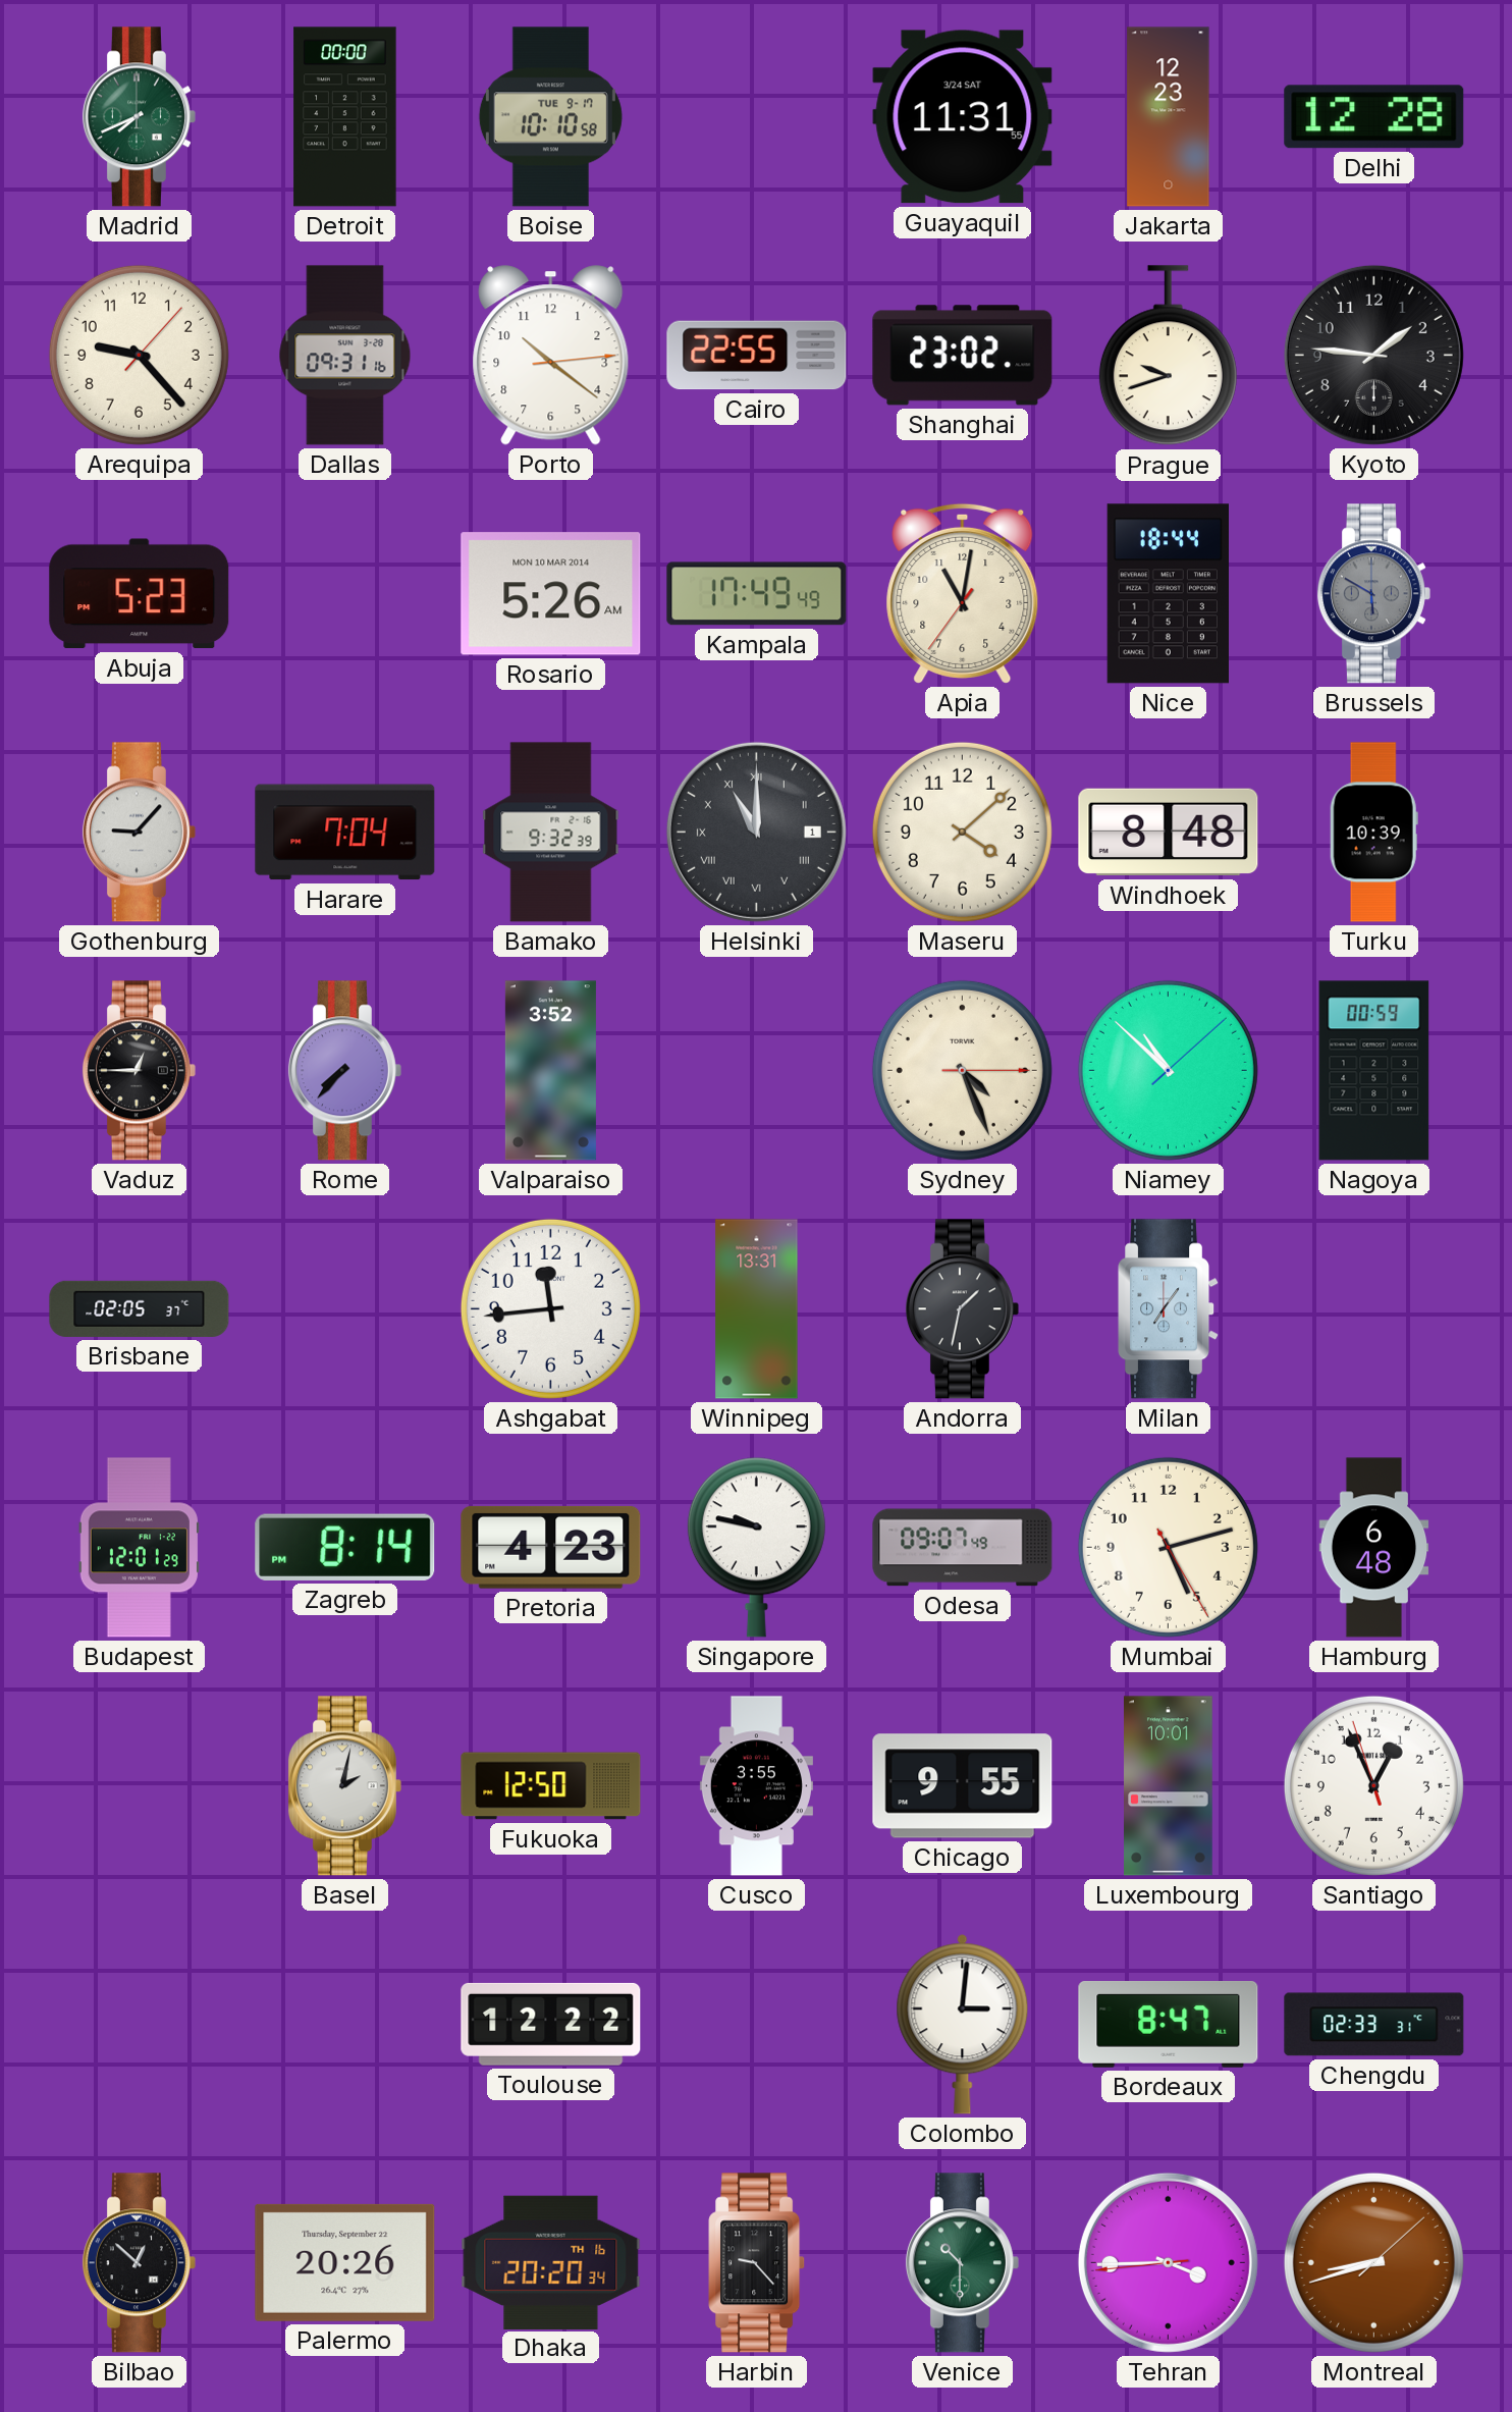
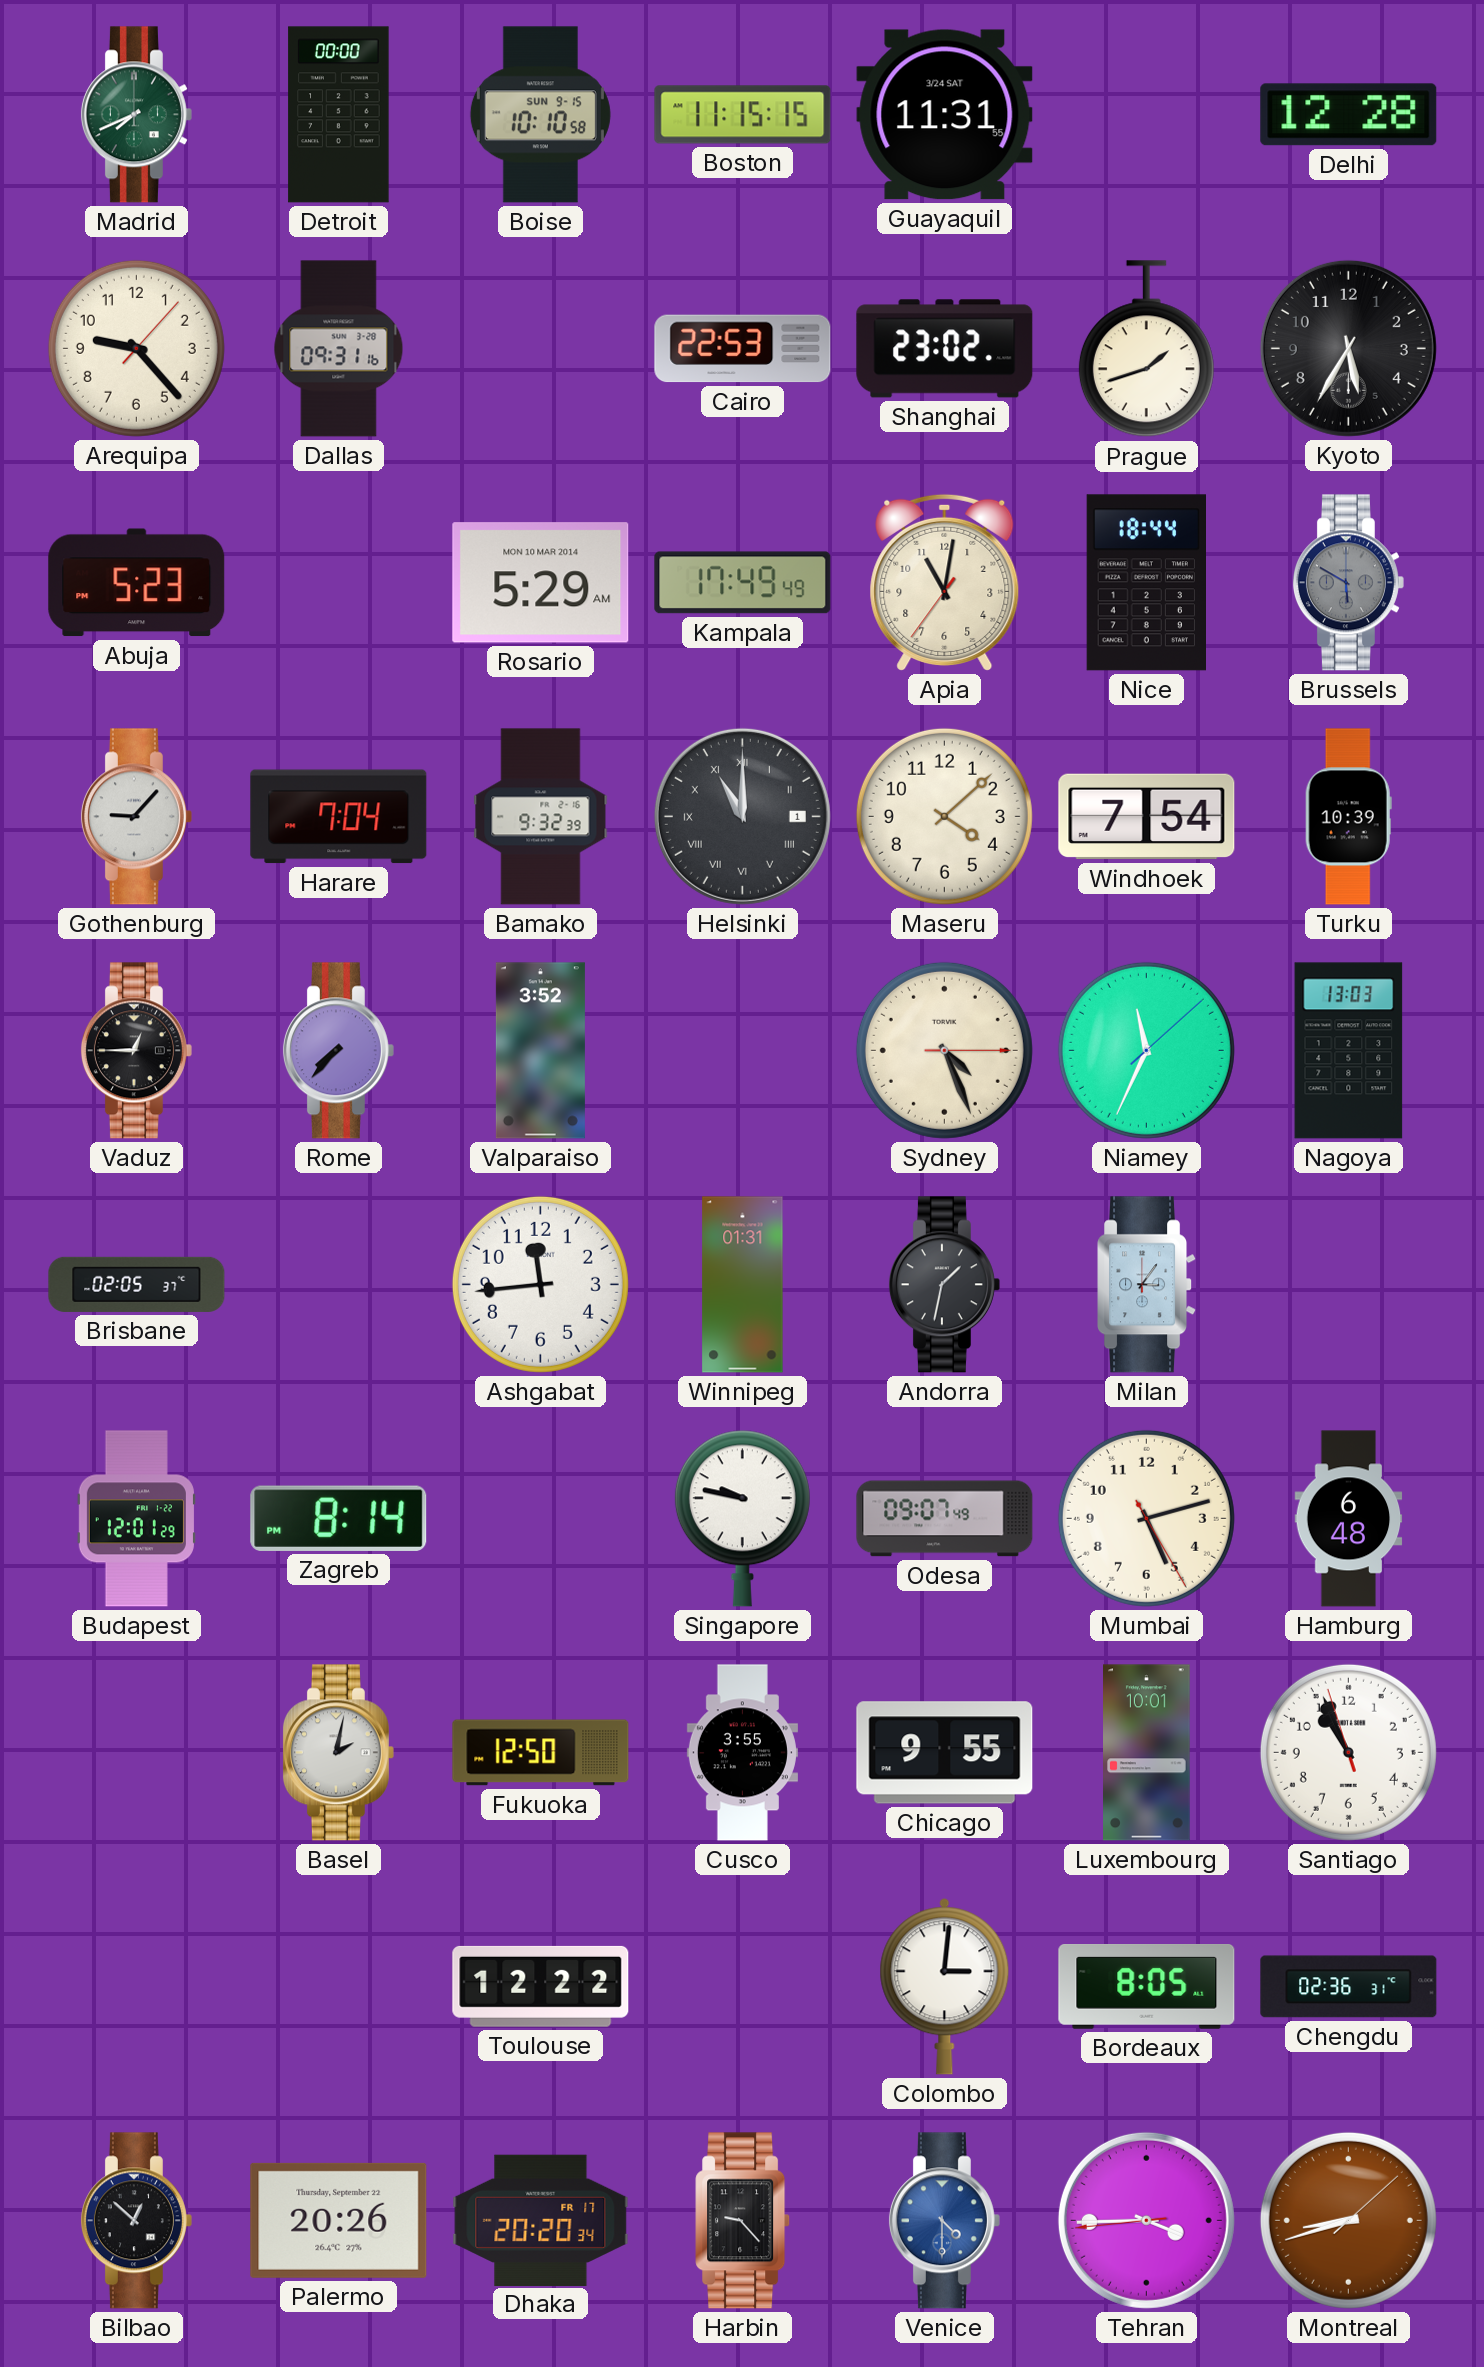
Boise date: TUE 9-17 -> SUN 9-15
Boston: none -> 11:15
Jakarta: 12:23 -> none
Porto: 10:21 -> none
Cairo: 22:55 -> 22:53
Prague: 9:42 -> 1:42
Kyoto: 1:46 -> 5:35
Rosario: 5:26 -> 5:29
Windhoek: 8:48 -> 7:54
Niamey: 10:52 -> 11:34
Nagoya: 00:59 -> 13:03
Winnipeg: 13:31 -> 01:31
Milan: 7:06 -> 3:06
Pretoria: 4:23 -> none
Santiago: 12:55 -> 10:55
Bordeaux: 8:47 -> 8:05
Chengdu: 02:33 -> 02:36
Dhaka date: TH 16 -> FR 17
Venice: 10:30 -> 4:30
Venice dial: green -> blue
